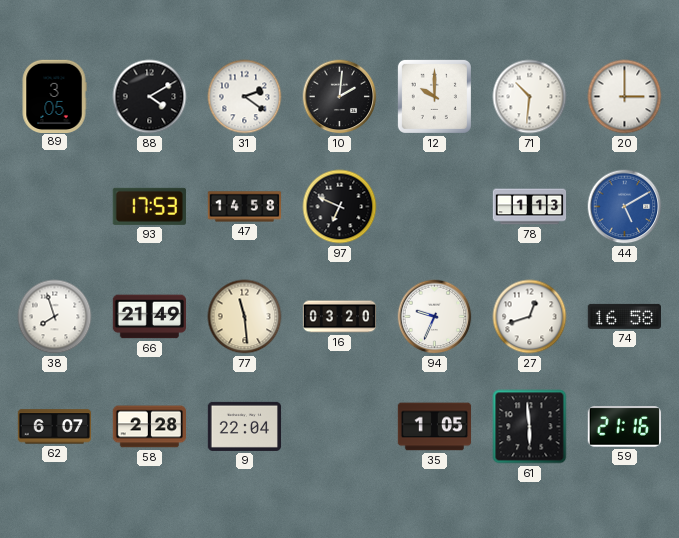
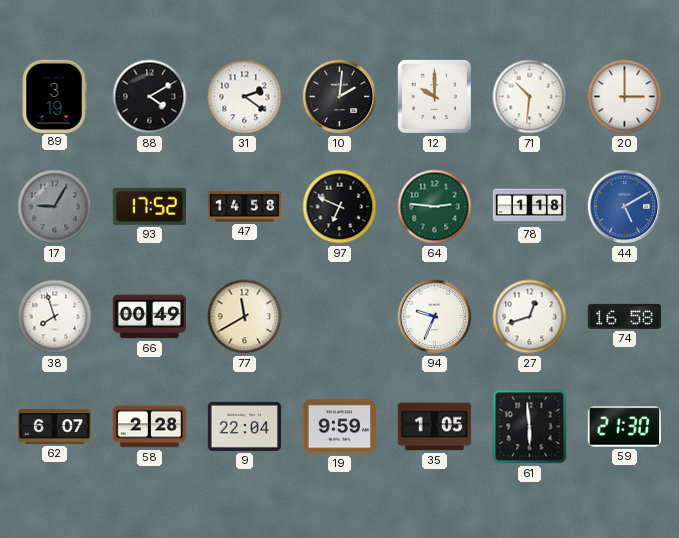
89: 3:05 -> 3:19
17: none -> 9:05
93: 17:53 -> 17:52
64: none -> 2:46
78: 1:13 -> 1:18
66: 21:49 -> 00:49
77: 11:29 -> 11:40
16: 03:20 -> none
19: none -> 9:59
59: 21:16 -> 21:30
